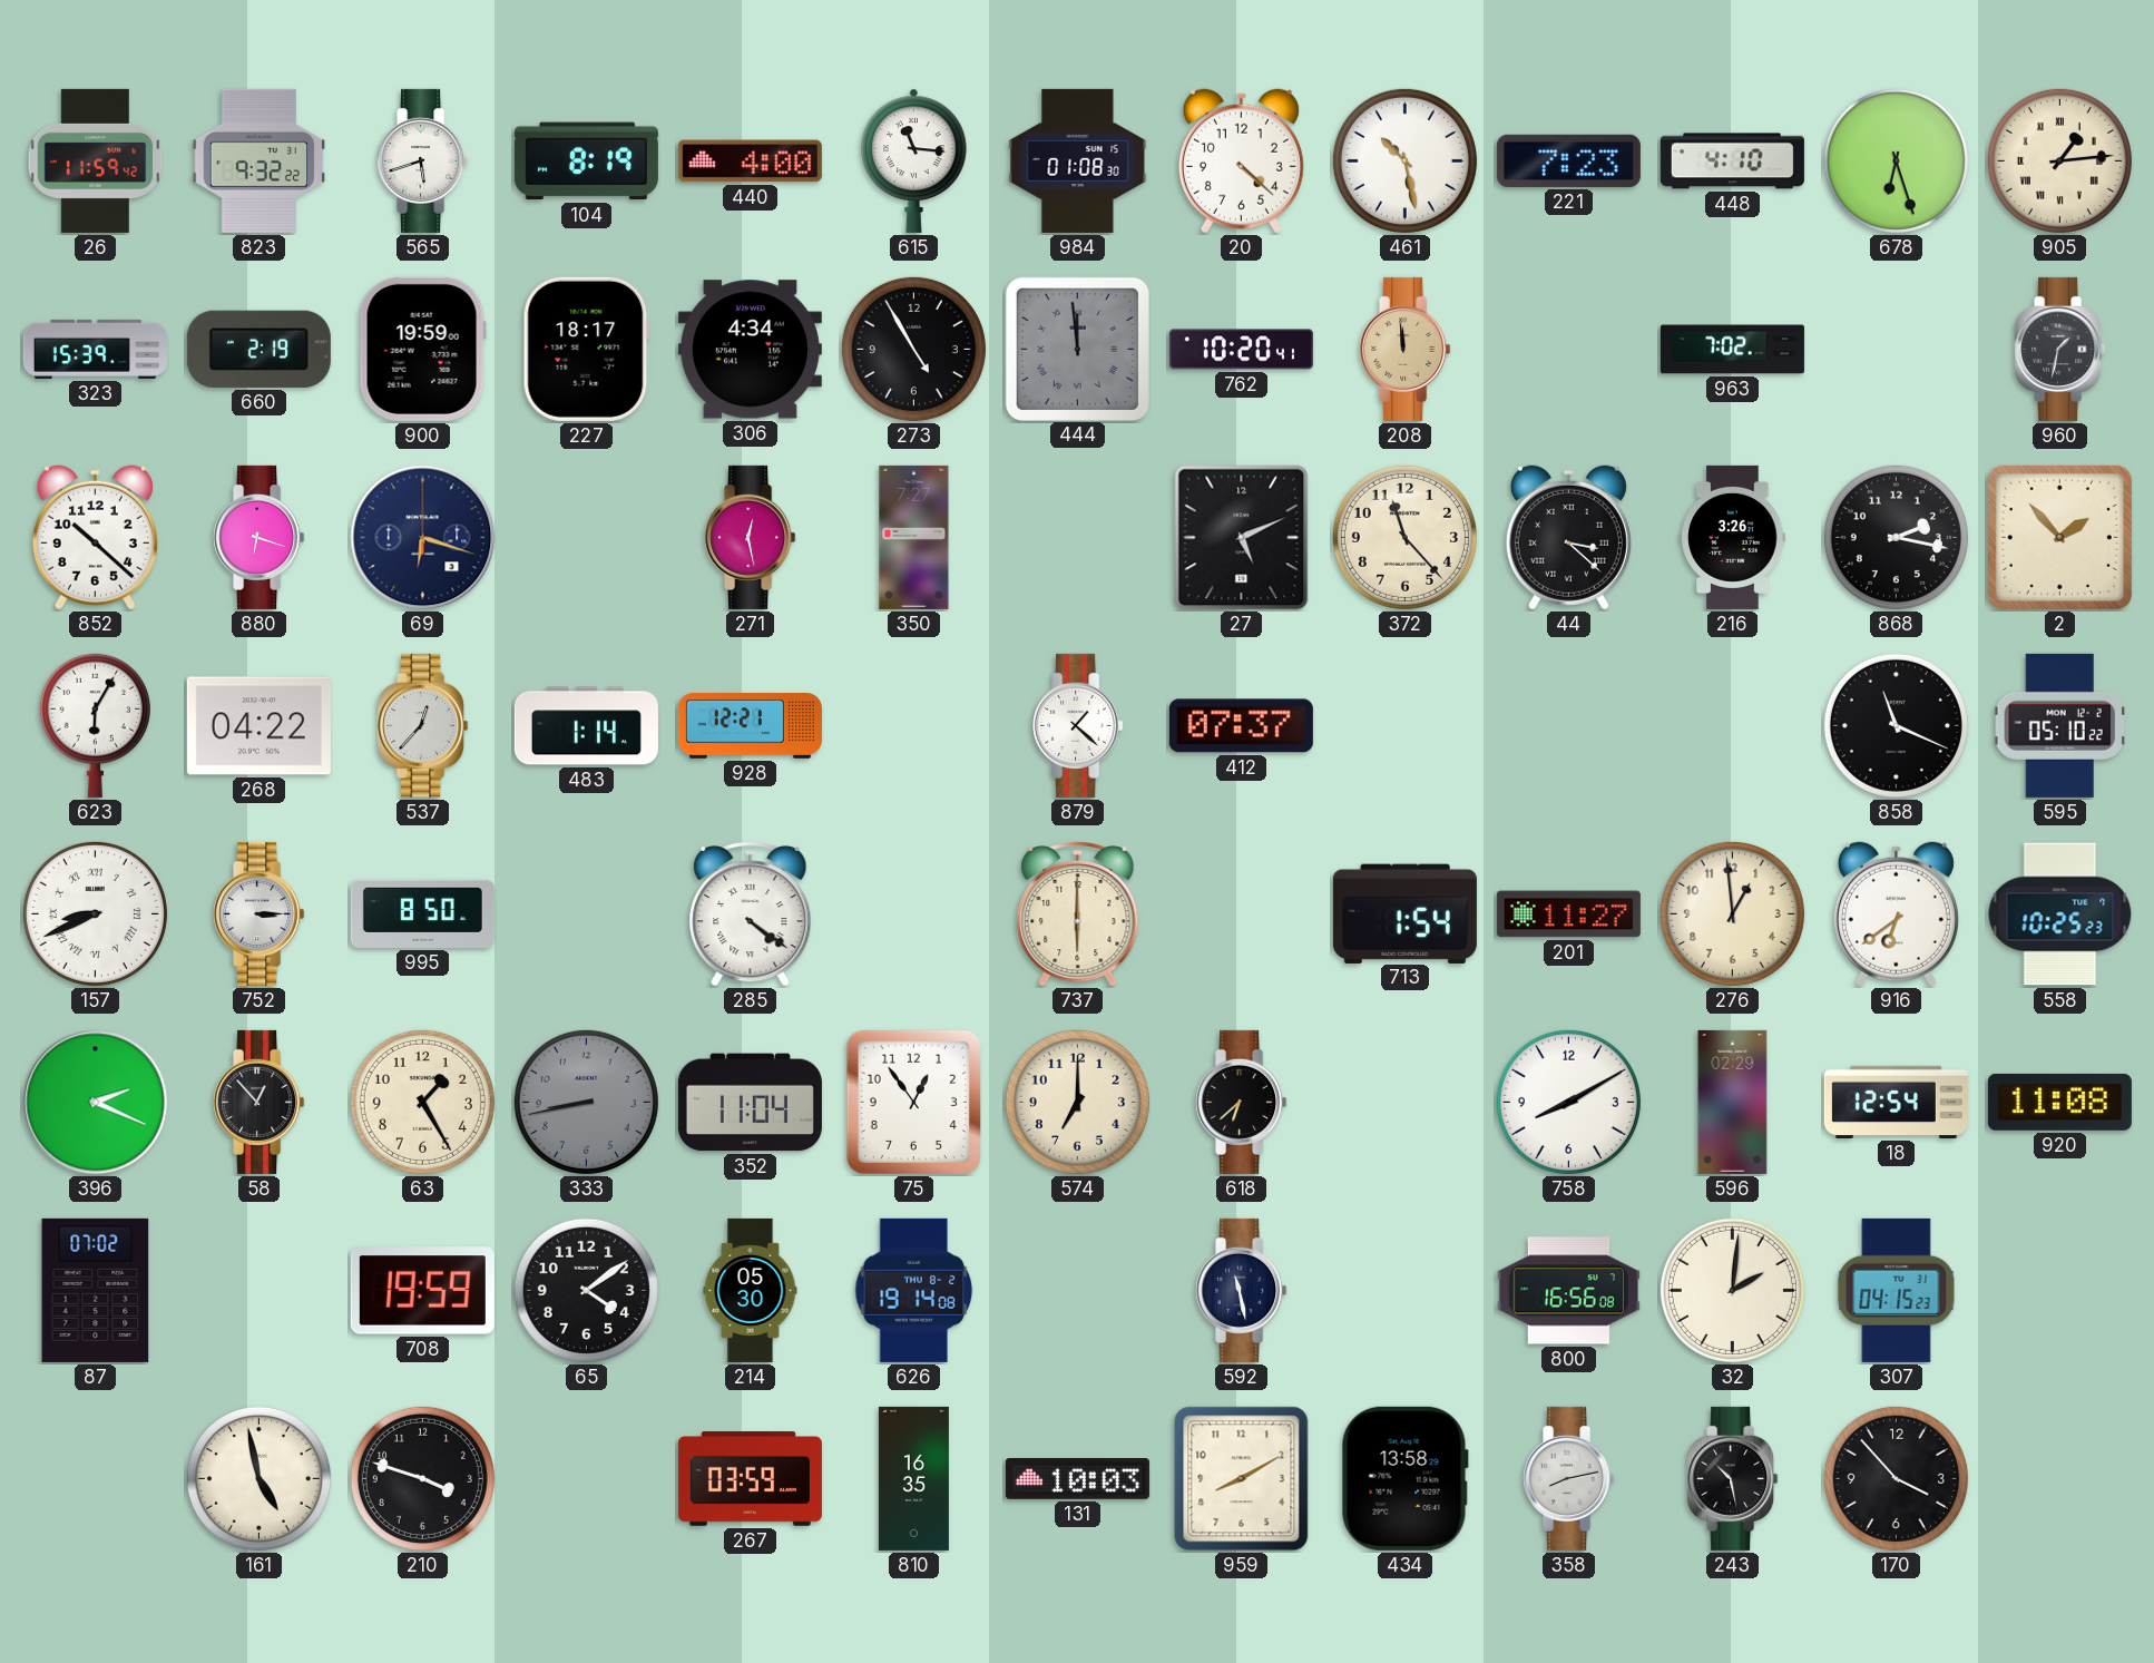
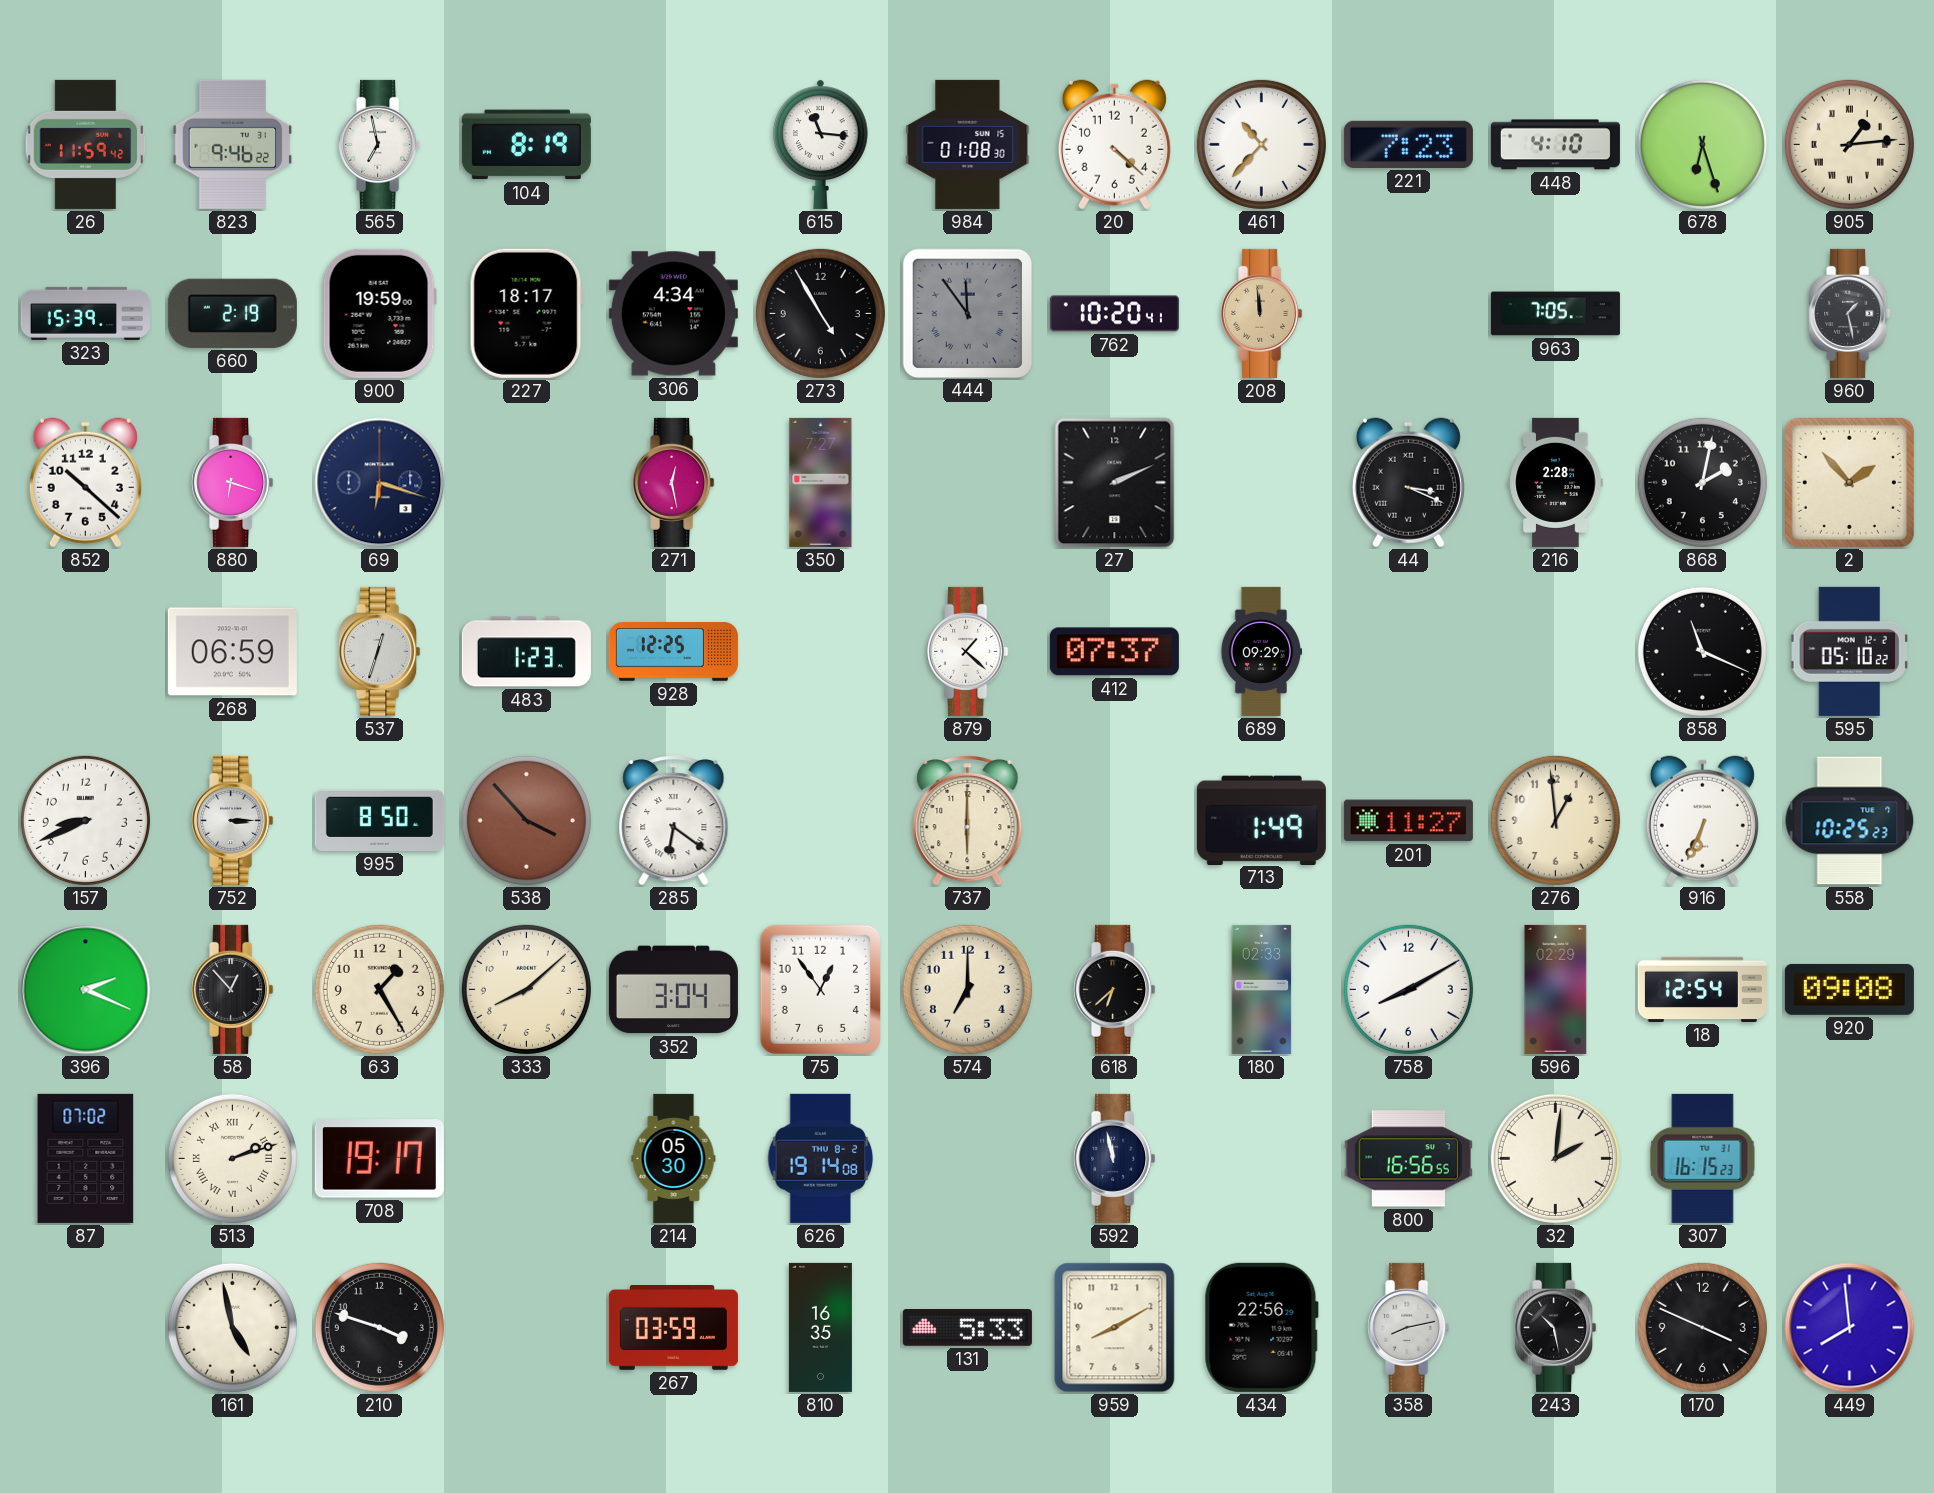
823: 9:32 -> 9:46
565: 5:42 -> 6:58
440: 4:00 -> none
461: 10:28 -> 10:37
444: 11:59 -> 11:54
963: 7:02 -> 7:05
960: 1:32 -> 1:28
27: 5:11 -> 2:11
372: 11:23 -> none
44: 3:22 -> 3:19
216: 3:26 -> 2:28
868: 2:17 -> 2:02
623: 6:05 -> none
268: 04:22 -> 06:59
537: 12:37 -> 12:33
483: 1:14 -> 1:23
928: 12:21 -> 12:25
689: none -> 09:29
157 numerals: Roman -> Arabic
538: none -> 3:53
285: 4:21 -> 6:21
713: 1:54 -> 1:49
916: 6:39 -> 6:34
333: 8:43 -> 8:08
333 dial: grey -> cream
352: 11:04 -> 3:04
180: none -> 02:33
920: 11:08 -> 09:08
513: none -> 2:12
708: 19:59 -> 19:17
65: 4:09 -> none
592: 11:28 -> 11:58
800: 16:56:08 -> 16:56:55
307: 04:15 -> 16:15
131: 10:03 -> 5:33
434: 13:58 -> 22:56
170: 3:53 -> 3:49
449: none -> 7:59
